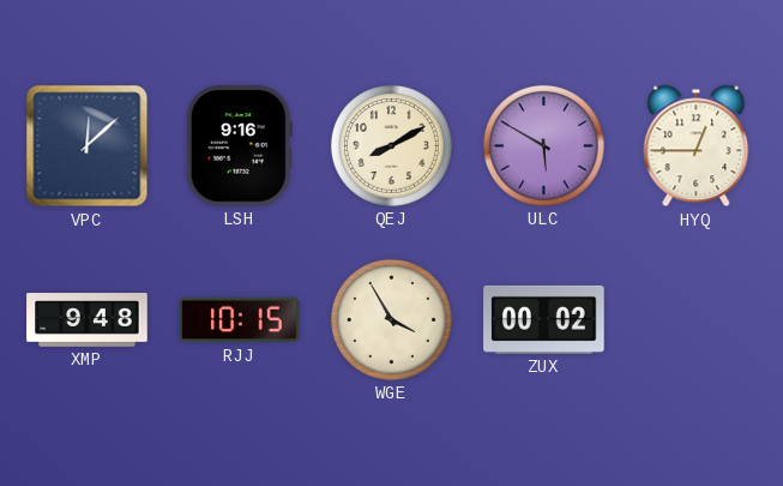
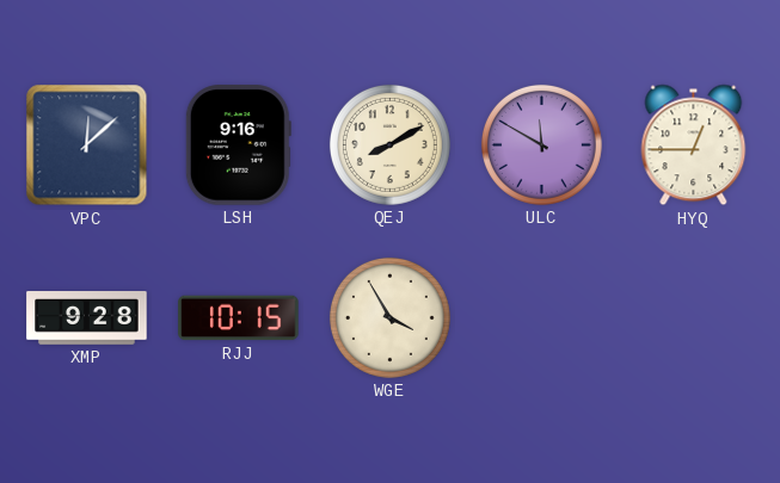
ULC: 5:50 -> 11:50
XMP: 9:48 -> 9:28
ZUX: 00:02 -> none
